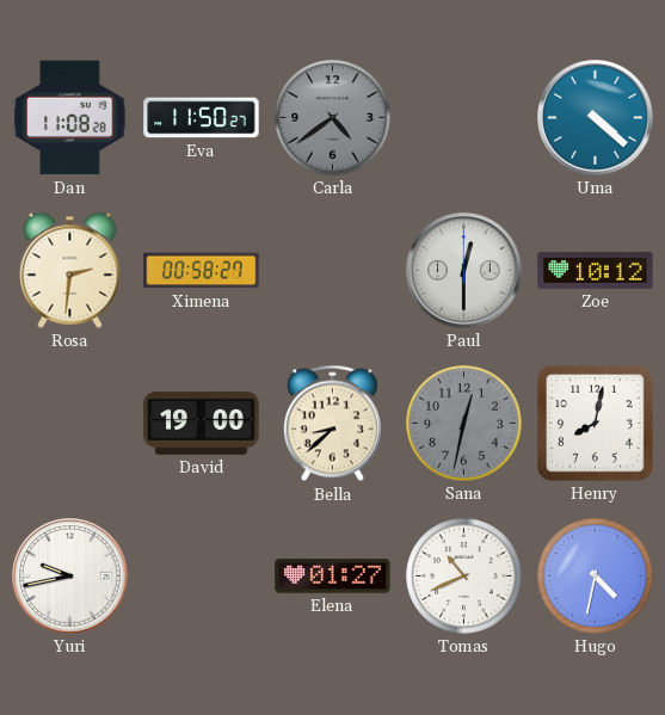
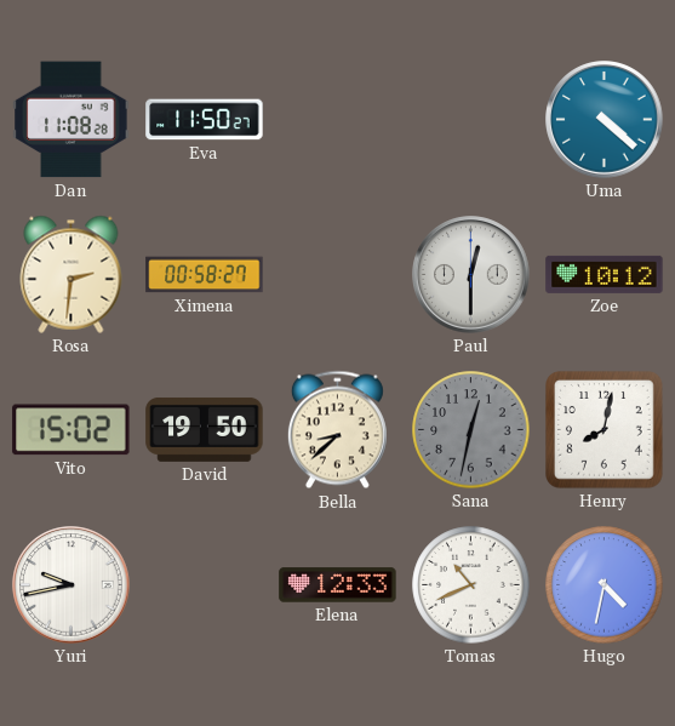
Carla: 4:39 -> none
Vito: none -> 15:02
David: 19:00 -> 19:50
Elena: 01:27 -> 12:33
